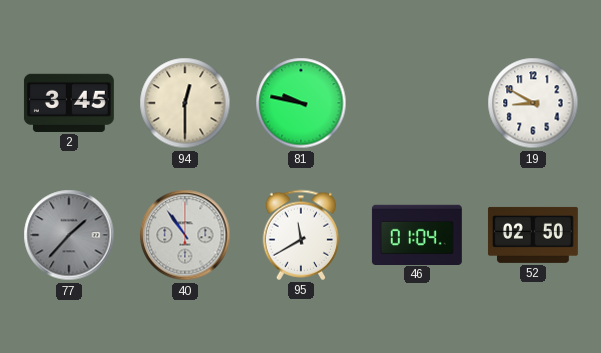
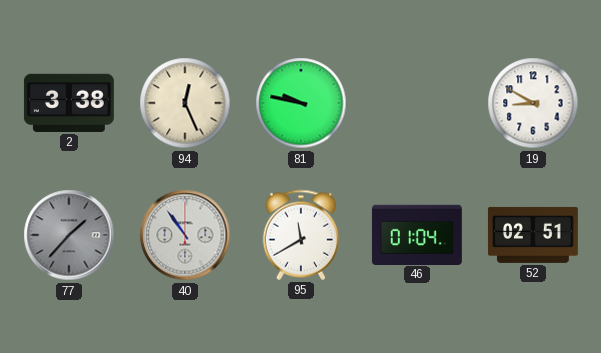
2: 3:45 -> 3:38
94: 12:30 -> 12:26
52: 02:50 -> 02:51
